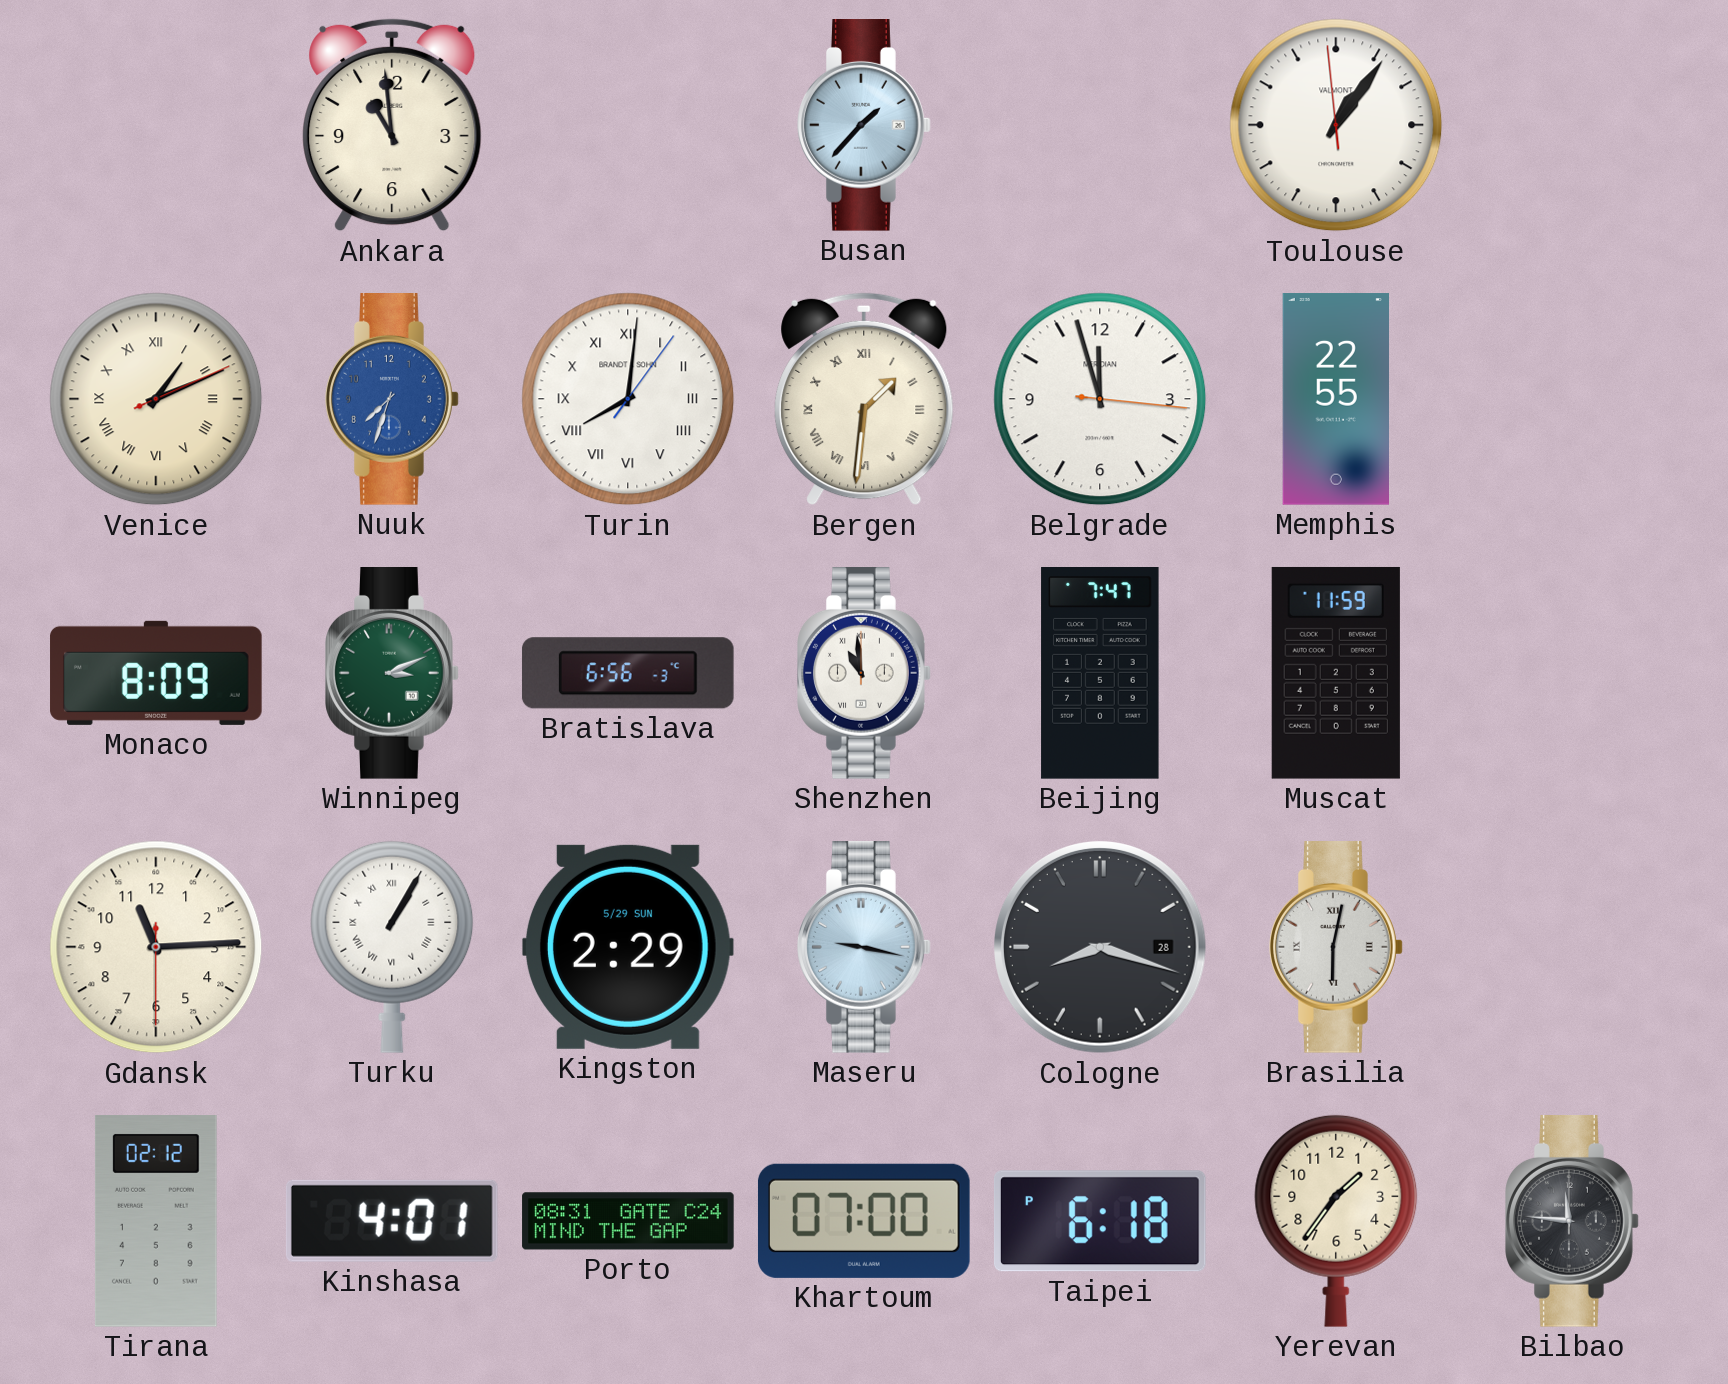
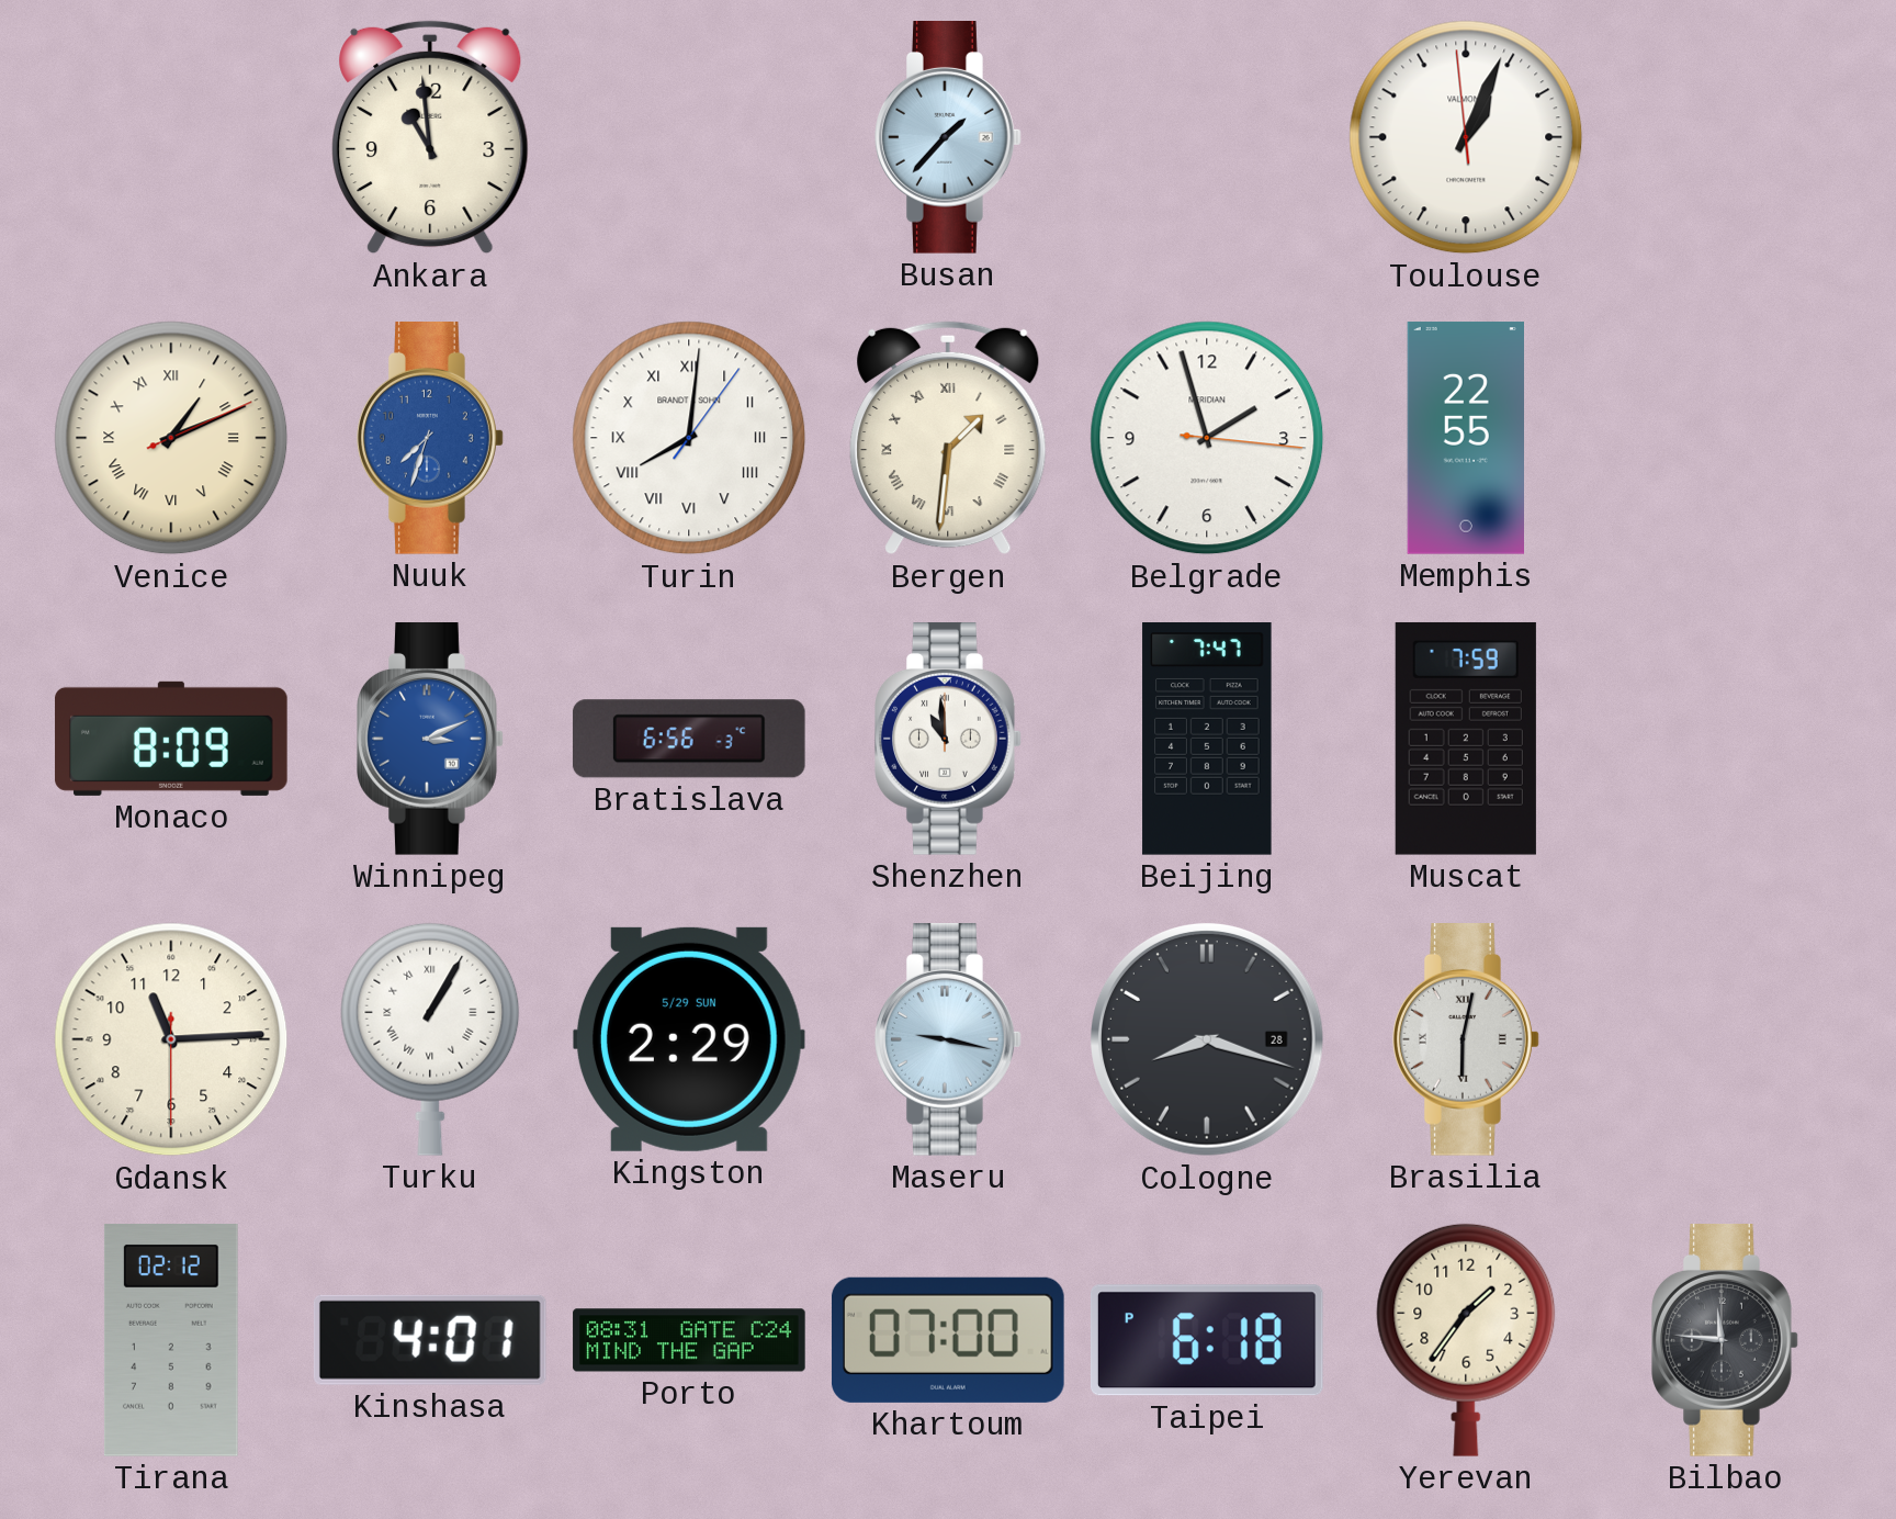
Toulouse: 1:05 -> 1:03
Belgrade: 11:57 -> 1:57
Winnipeg dial: green -> blue
Muscat: 11:59 -> 7:59
